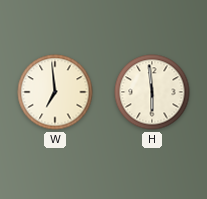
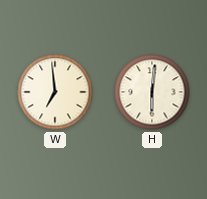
H: 5:59 -> 6:01
